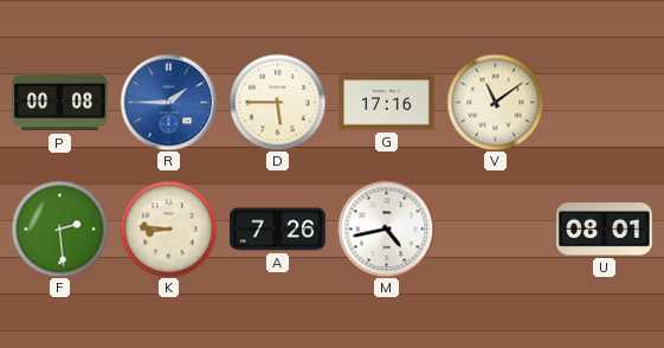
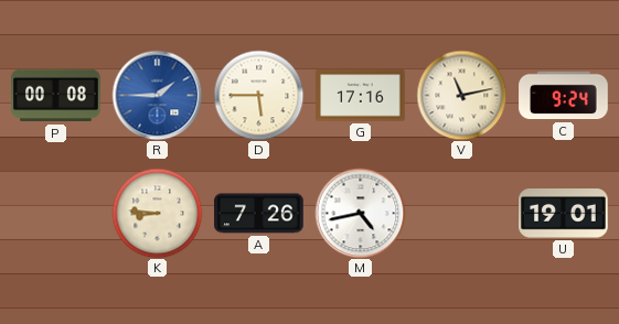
V: 11:09 -> 11:13
C: none -> 9:24
F: 2:29 -> none
U: 08:01 -> 19:01
